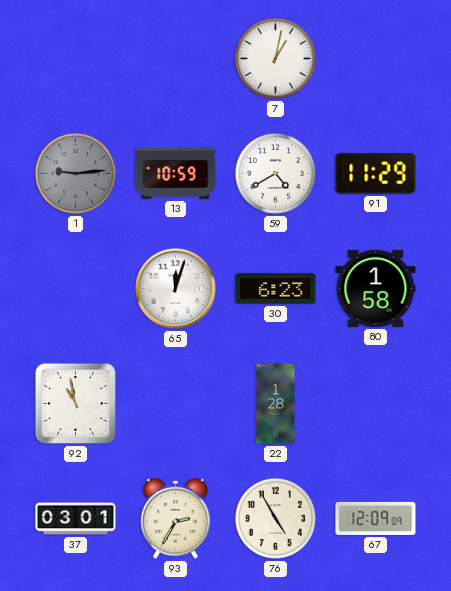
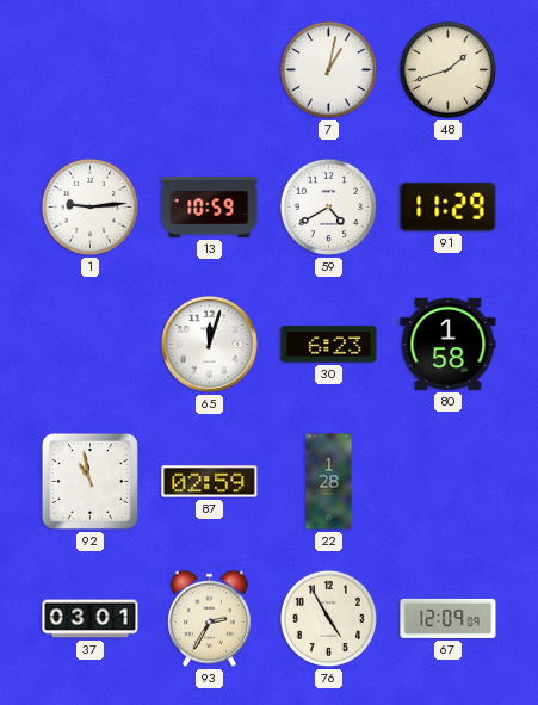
48: none -> 1:42
1 dial: grey -> white
87: none -> 02:59
